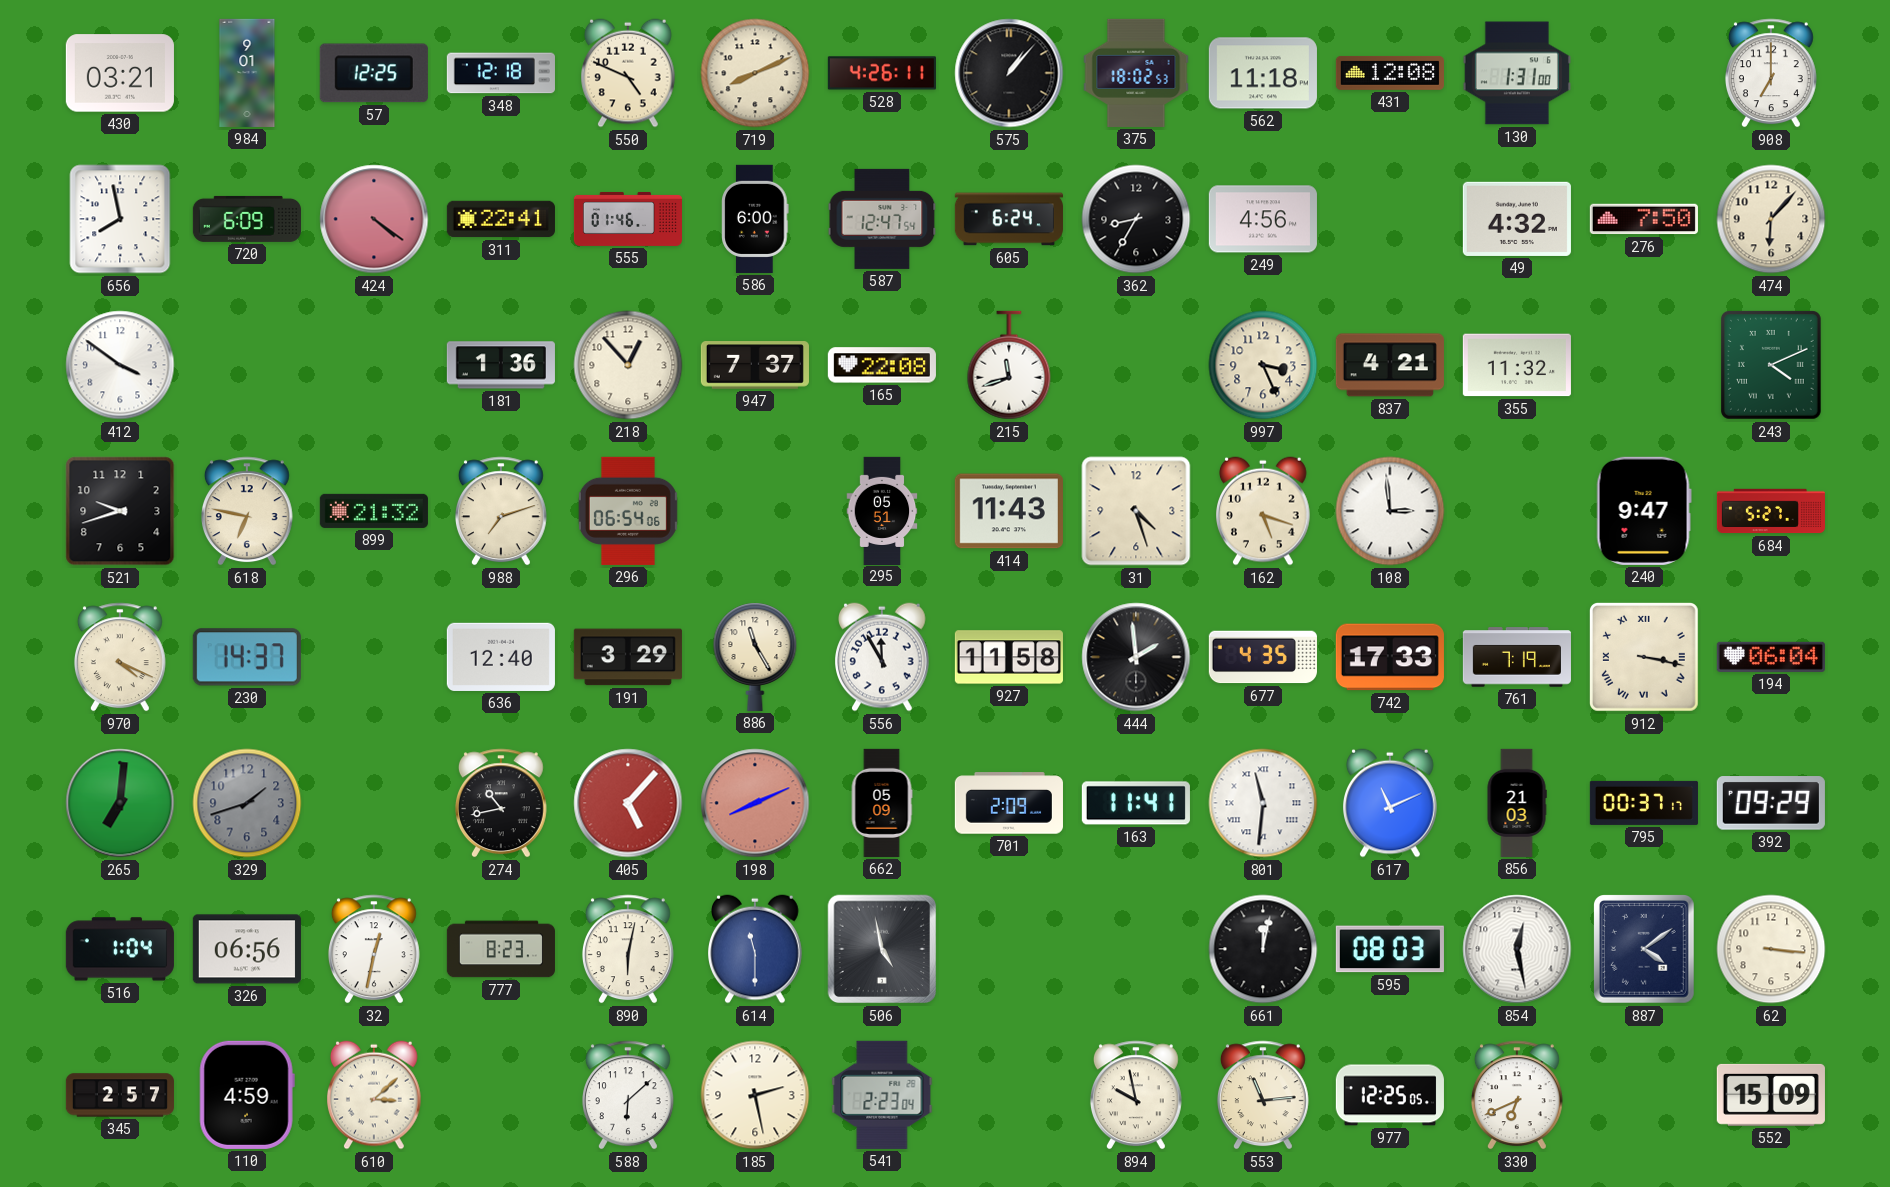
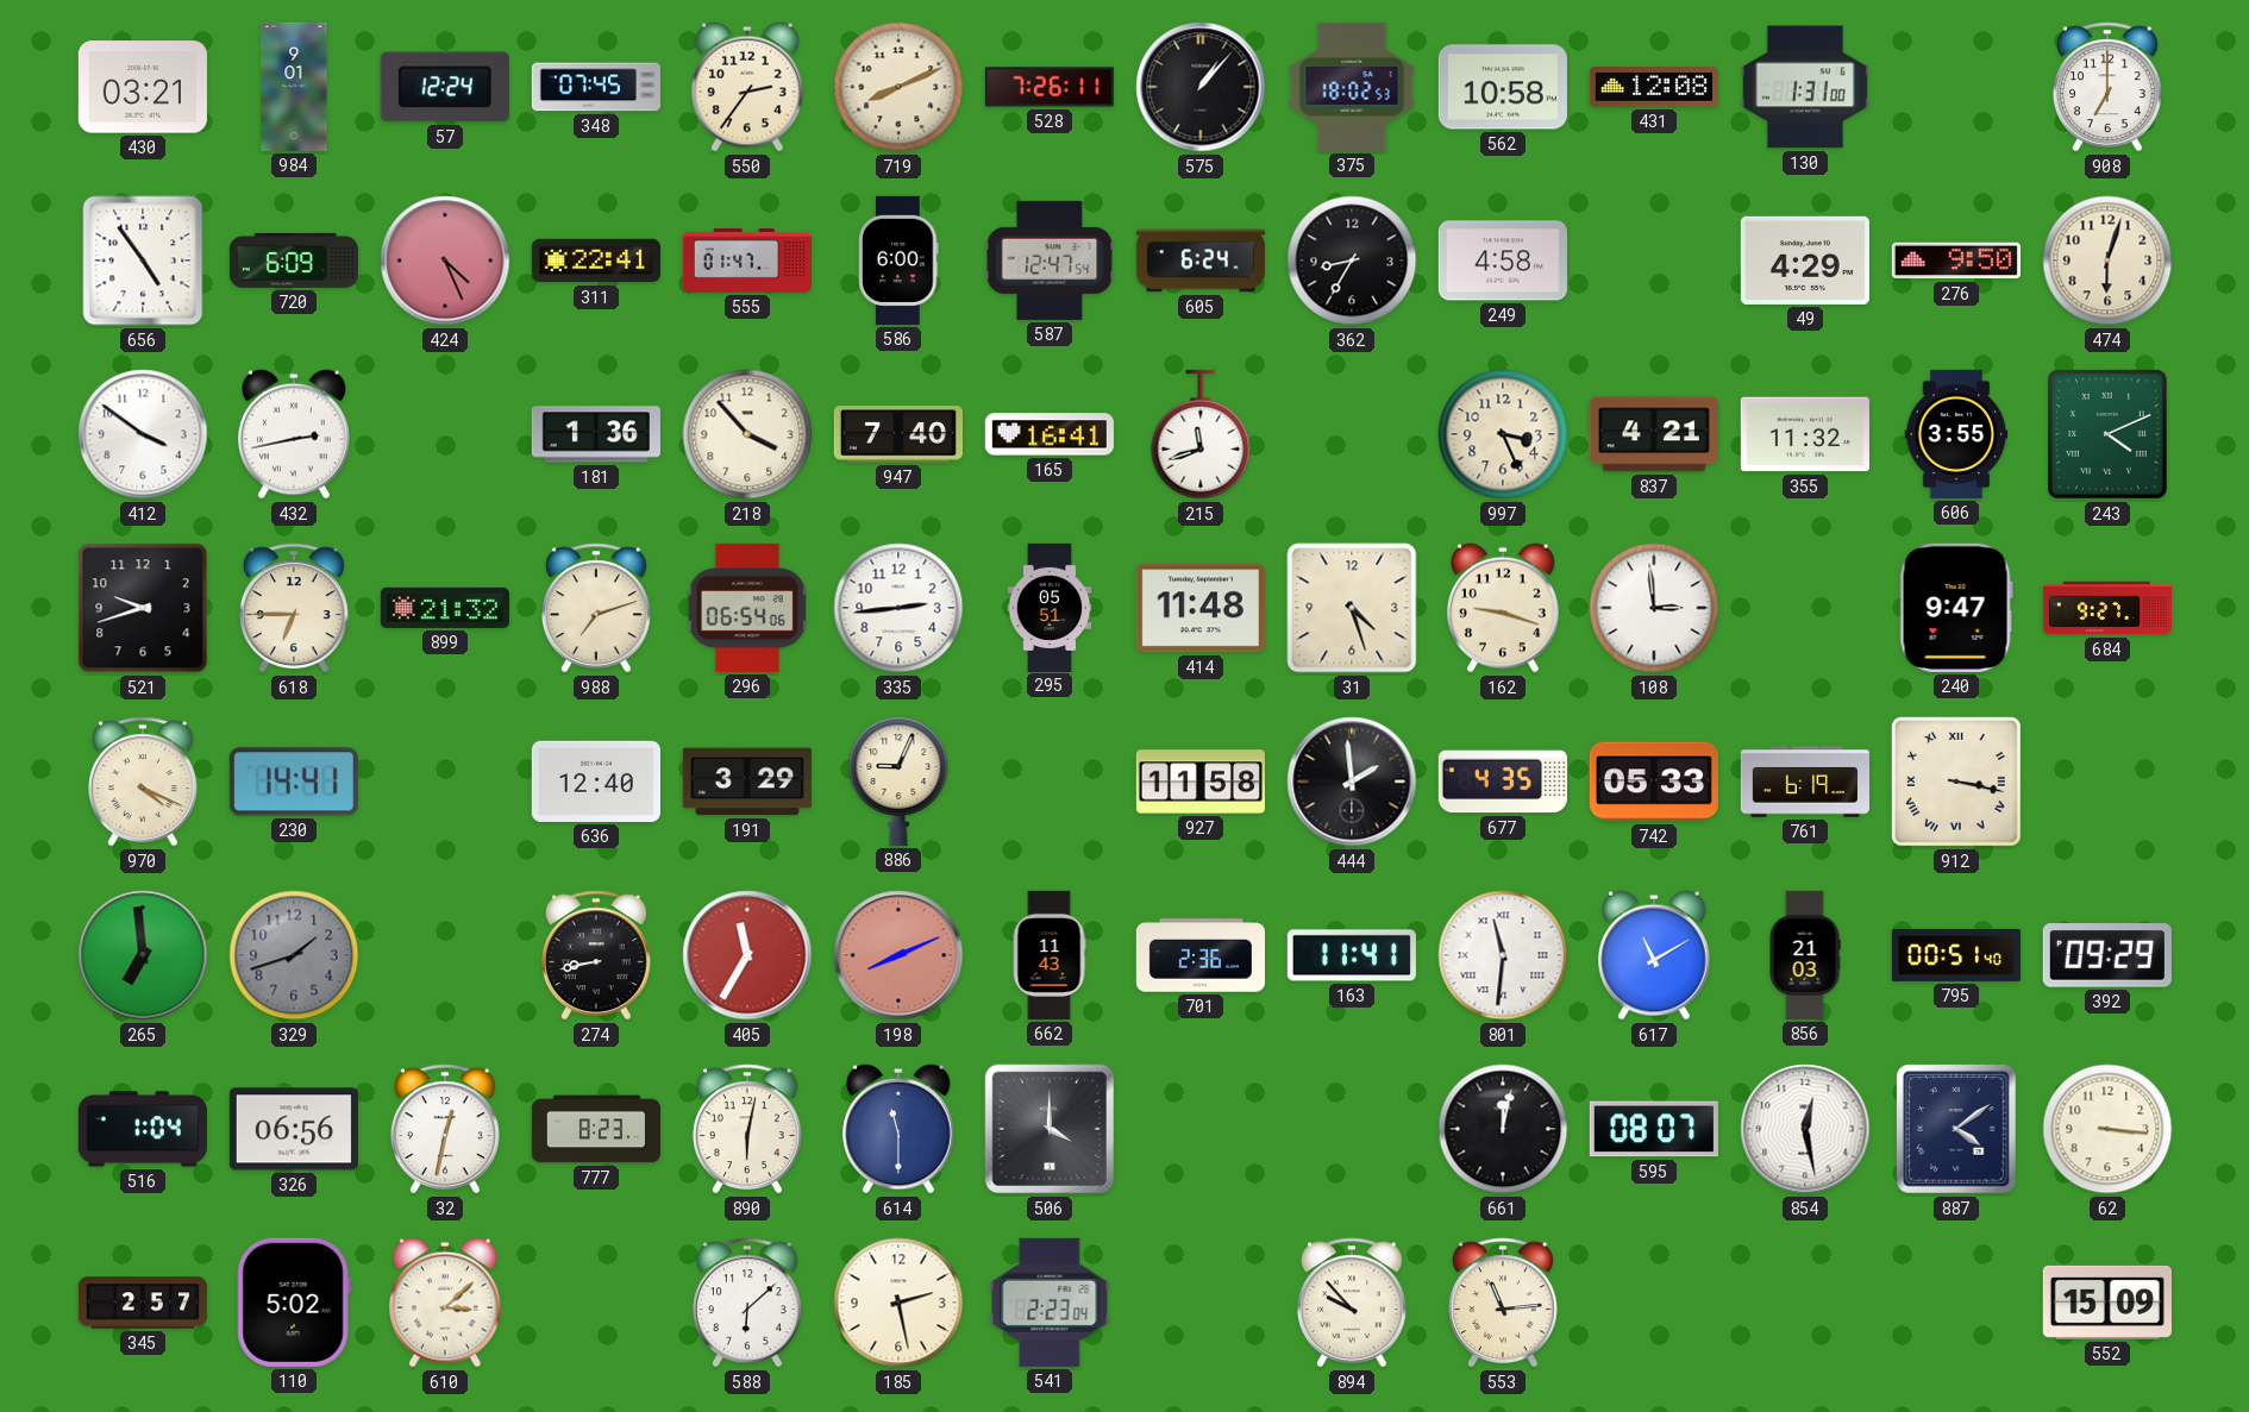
57: 12:25 -> 12:24
348: 12:18 -> 07:45
550: 4:49 -> 2:36
528: 4:26 -> 7:26
562: 11:18 -> 10:58
656: 7:58 -> 4:54
424: 4:21 -> 4:26
555: 01:46 -> 01:47
249: 4:56 -> 4:58
49: 4:32 -> 4:29
276: 7:50 -> 9:50
474: 6:07 -> 6:03
432: none -> 2:43
218: 12:53 -> 3:53
947: 7:37 -> 7:40
165: 22:08 -> 16:41
606: none -> 3:55
618: 6:47 -> 6:45
335: none -> 2:44
414: 11:43 -> 11:48
162: 5:18 -> 9:18
684: 5:27 -> 9:27
230: 14:37 -> 14:41
886: 11:25 -> 9:04
556: 11:55 -> none
742: 17:33 -> 05:33
761: 7:19 -> 6:19
194: 06:04 -> none
265: 7:01 -> 6:59
274: 10:43 -> 8:43
405: 5:07 -> 11:35
662: 05:09 -> 11:43
701: 2:09 -> 2:36
617: 11:11 -> 11:10
795: 00:37 -> 00:51
506: 4:58 -> 4:00
595: 08:03 -> 08:07
110: 4:59 -> 5:02
894: 9:58 -> 9:53
977: 12:25 -> none
330: 6:41 -> none
